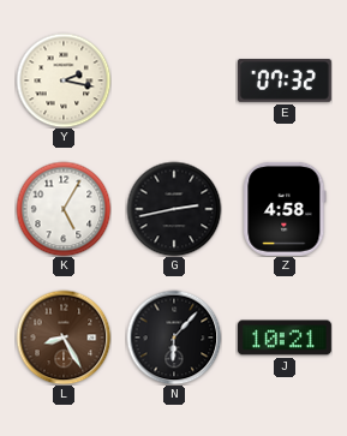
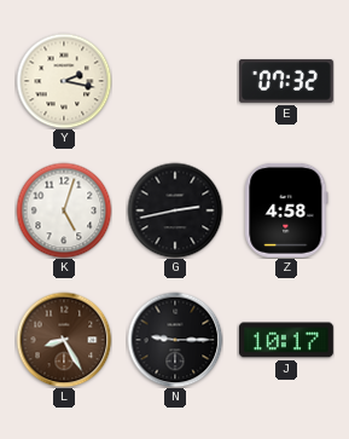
K: 5:05 -> 5:03
N: 6:07 -> 9:15
J: 10:21 -> 10:17
